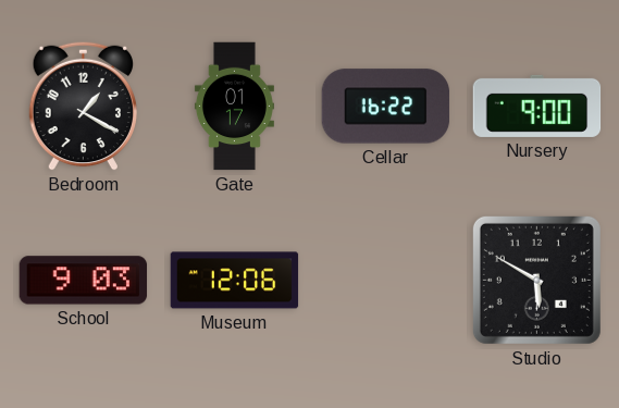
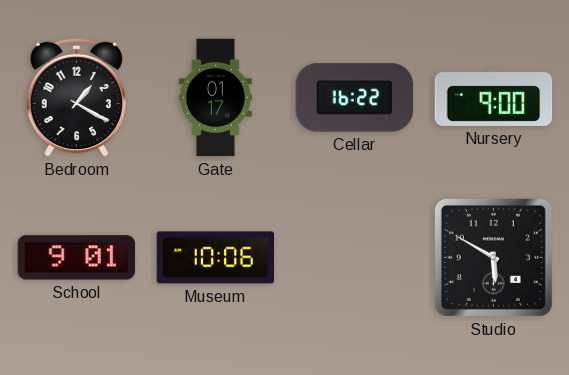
School: 9:03 -> 9:01
Museum: 12:06 -> 10:06
